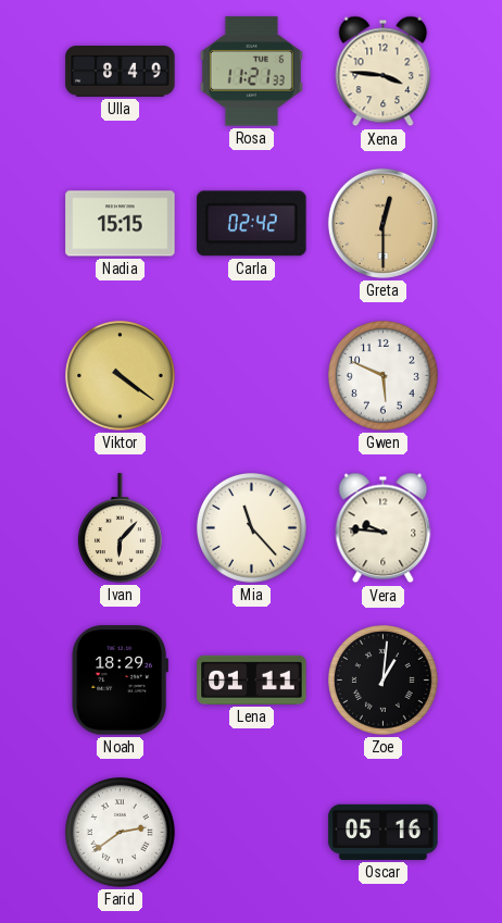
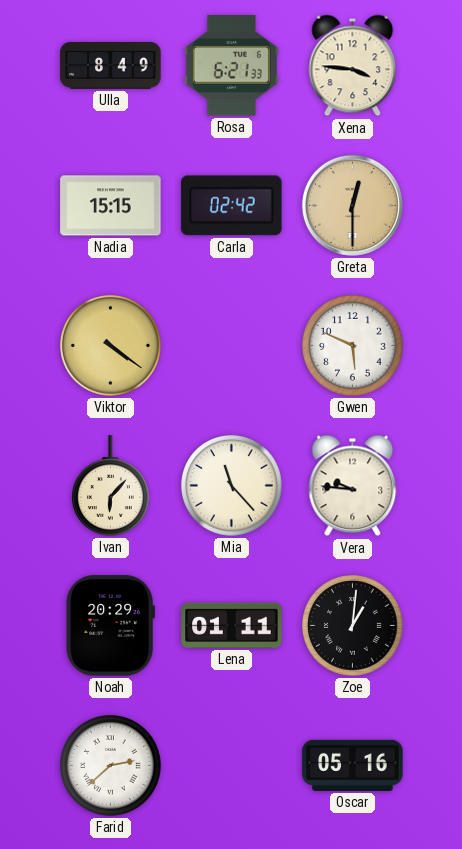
Rosa: 11:21 -> 6:21
Noah: 18:29 -> 20:29
Farid: 2:39 -> 2:38
